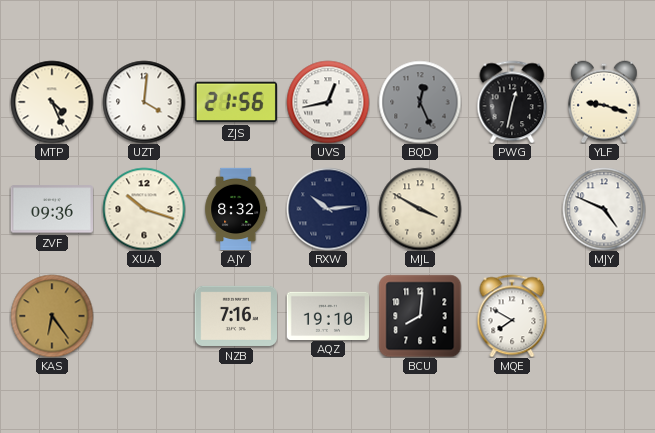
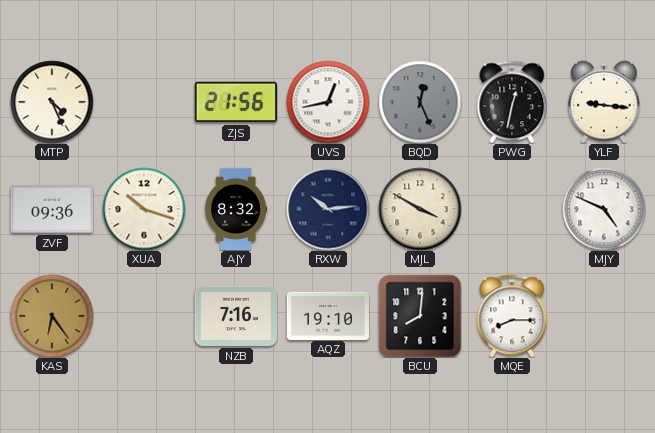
UZT: 4:01 -> none
YLF: 9:18 -> 9:16
MQE: 7:50 -> 8:15
